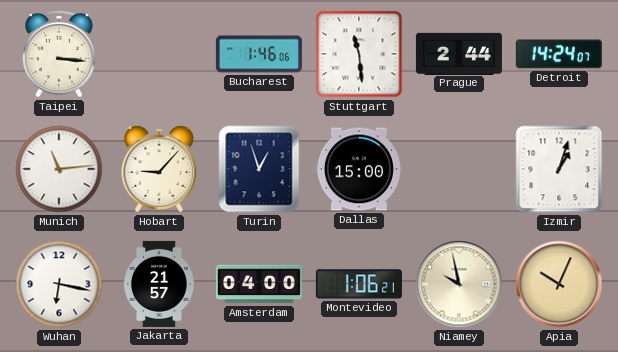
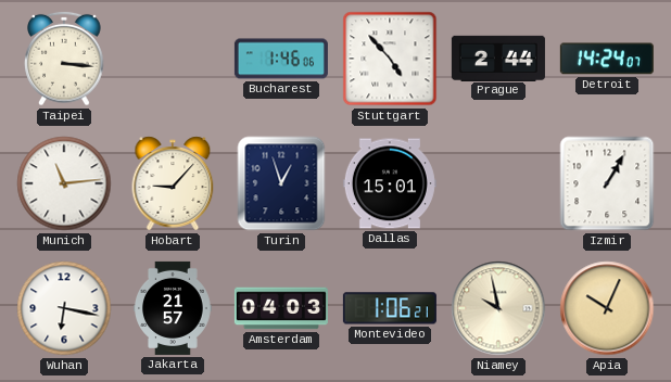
Stuttgart: 11:29 -> 4:53
Dallas: 15:00 -> 15:01
Izmir: 1:03 -> 1:05
Amsterdam: 04:00 -> 04:03
